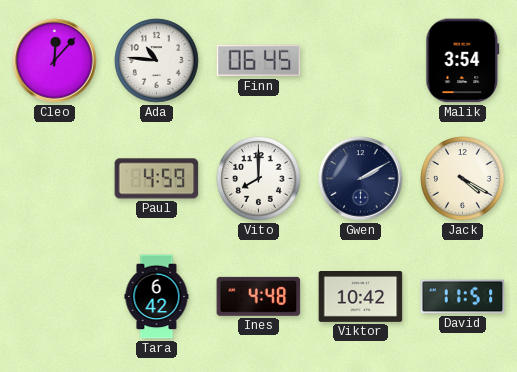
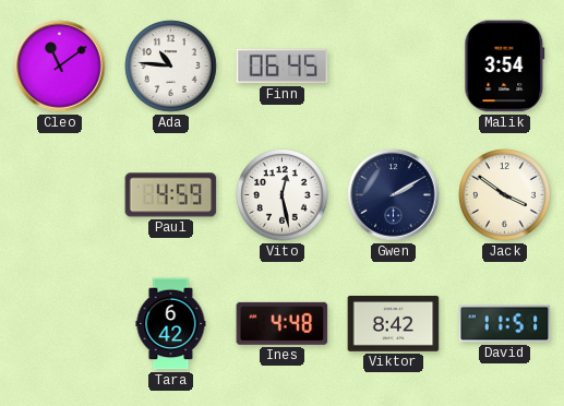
Cleo: 12:07 -> 11:09
Vito: 8:00 -> 12:28
Jack: 4:20 -> 3:51
Viktor: 10:42 -> 8:42
